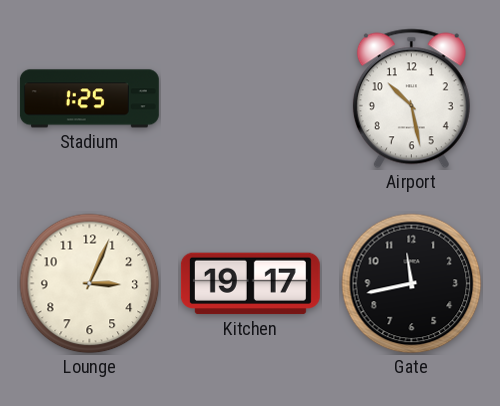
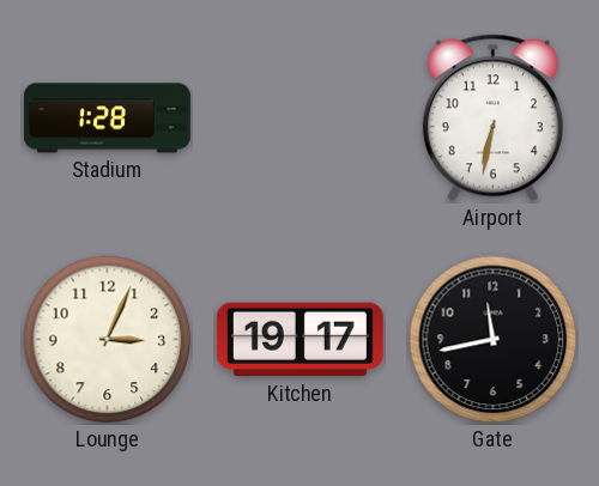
Stadium: 1:25 -> 1:28
Airport: 10:28 -> 6:32
